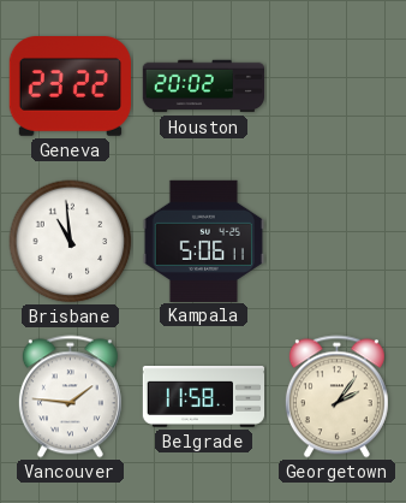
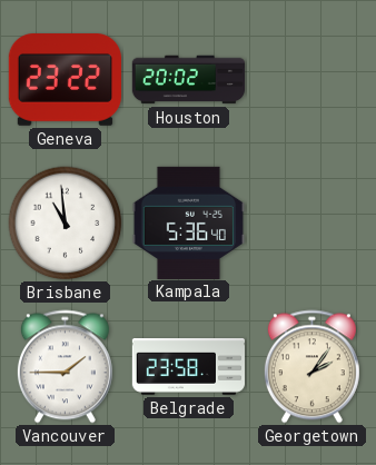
Kampala: 5:06 -> 5:36
Vancouver: 1:46 -> 1:45
Belgrade: 11:58 -> 23:58
